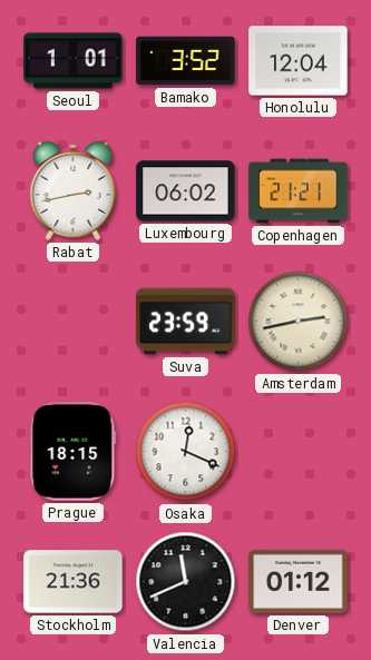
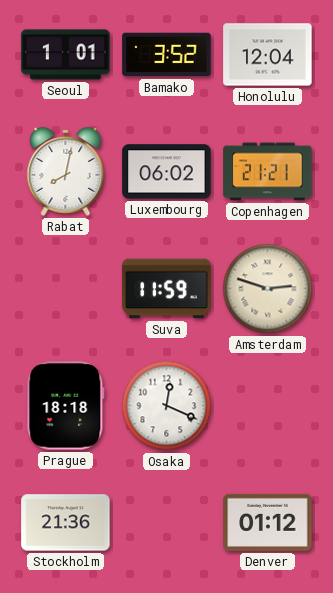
Rabat: 2:43 -> 8:02
Suva: 23:59 -> 11:59
Amsterdam: 2:43 -> 2:48
Prague: 18:15 -> 18:18
Valencia: 11:41 -> none
